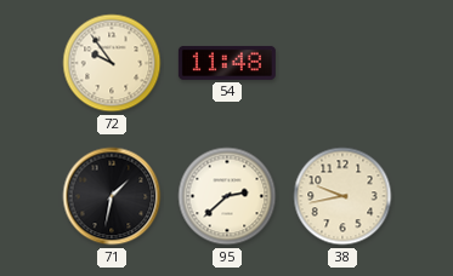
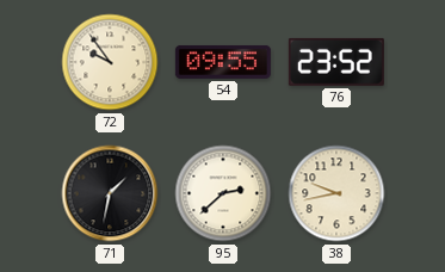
54: 11:48 -> 09:55
76: none -> 23:52
